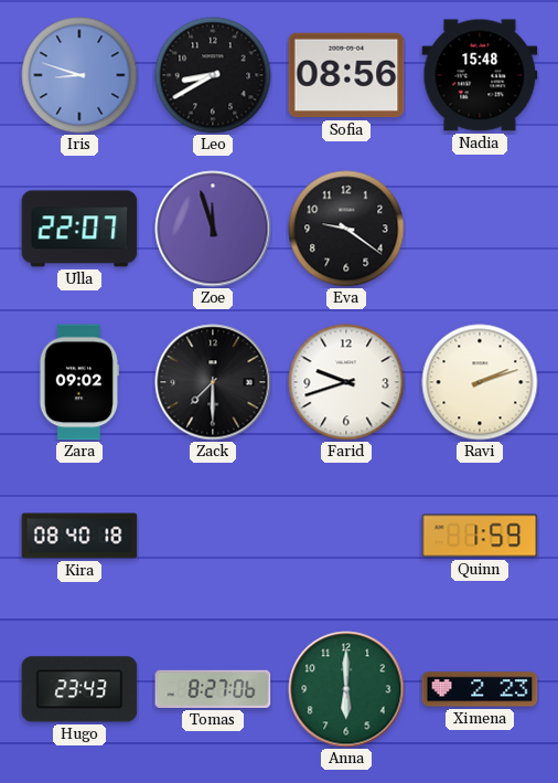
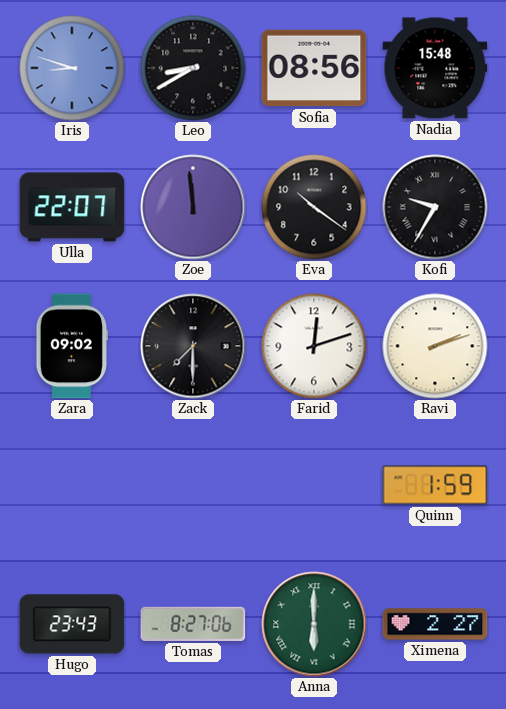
Zoe: 11:57 -> 11:59
Eva: 9:21 -> 10:21
Kofi: none -> 9:35
Farid: 9:42 -> 12:12
Kira: 08:40 -> none
Anna numerals: Arabic -> Roman
Ximena: 2:23 -> 2:27
